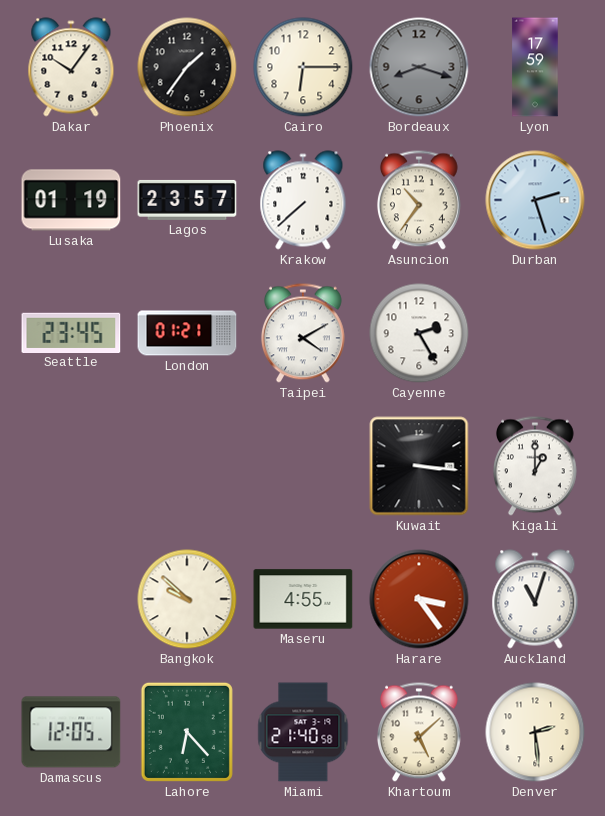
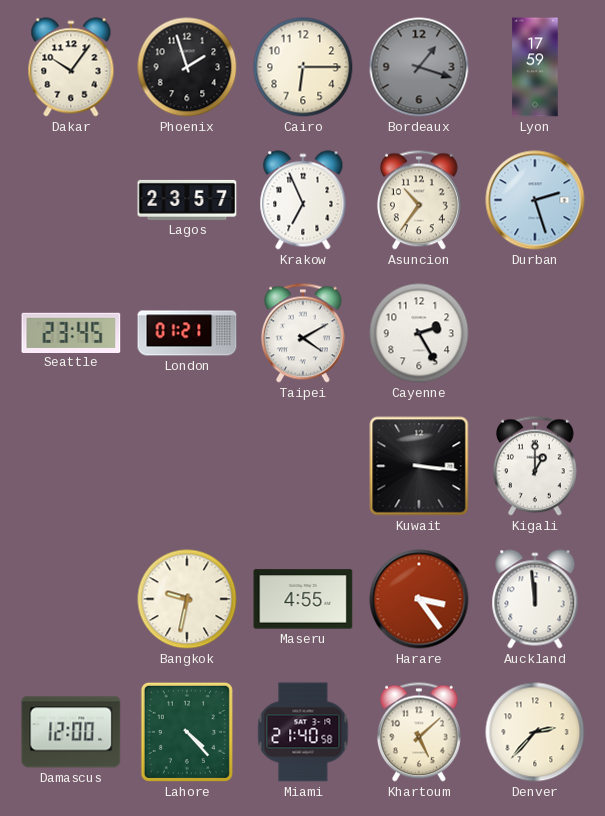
Phoenix: 1:36 -> 1:57
Bordeaux: 8:18 -> 1:18
Lusaka: 01:19 -> none
Krakow: 7:38 -> 6:56
Bangkok: 9:52 -> 9:32
Auckland: 11:03 -> 11:59
Damascus: 12:05 -> 12:00
Lahore: 6:23 -> 4:23
Denver: 2:29 -> 2:37
